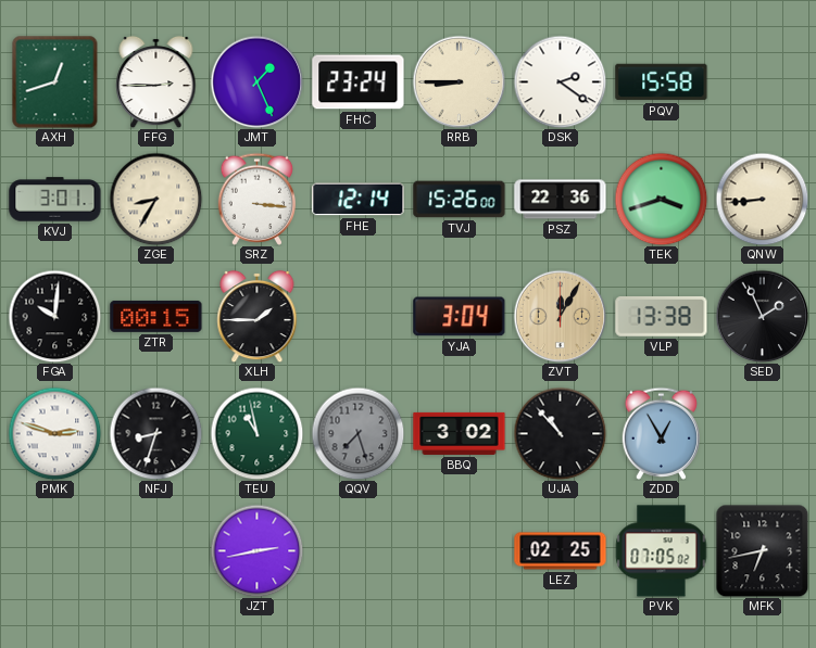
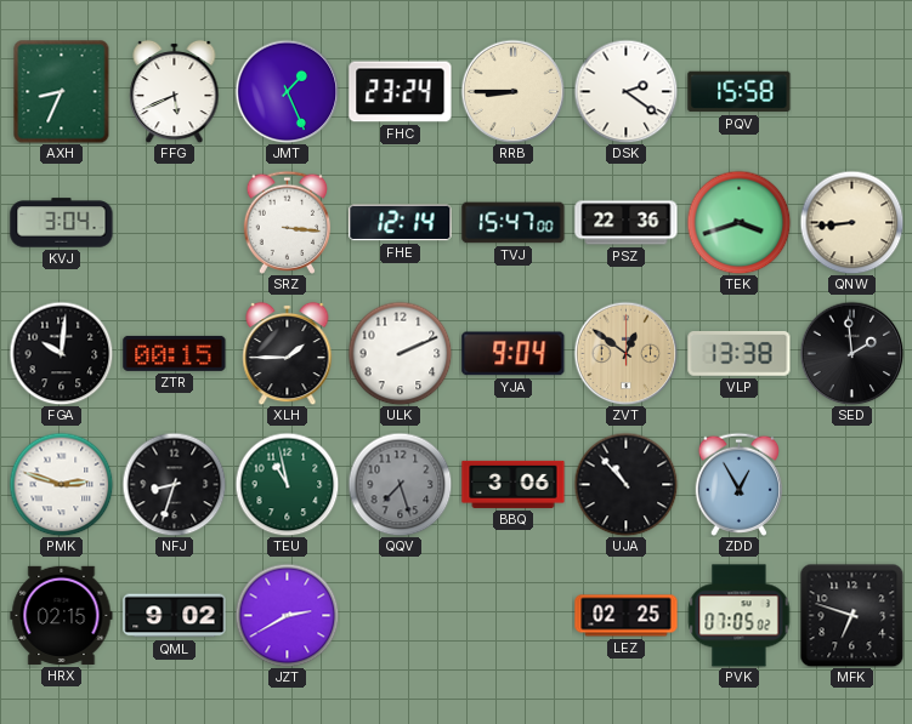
AXH: 12:42 -> 8:34
FFG: 2:45 -> 5:41
KVJ: 3:01 -> 3:04
ZGE: 8:35 -> none
TVJ: 15:26 -> 15:47
ULK: none -> 2:11
YJA: 3:04 -> 9:04
ZVT: 12:05 -> 12:51
SED: 1:56 -> 1:59
BBQ: 3:02 -> 3:06
HRX: none -> 02:15
QML: none -> 9:02
JZT: 2:43 -> 2:40
MFK: 6:43 -> 6:48
